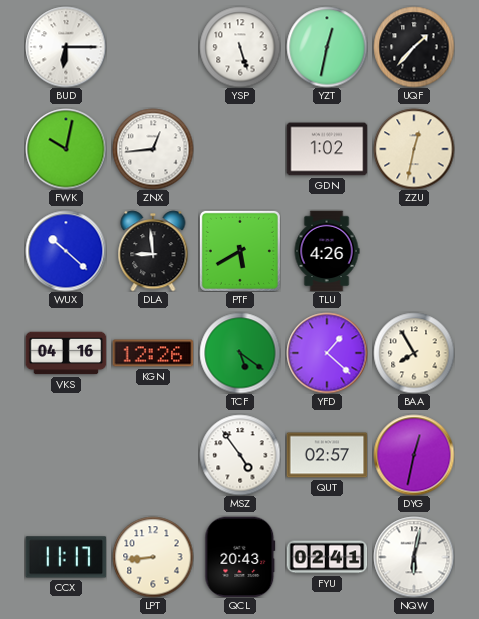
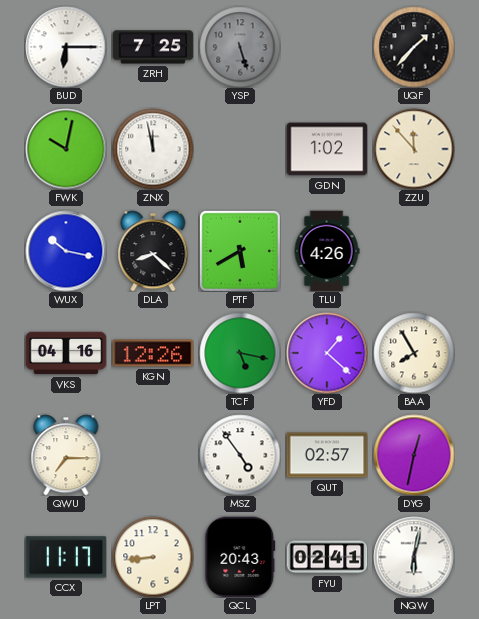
ZRH: none -> 7:25
YSP dial: white -> grey
YZT: 12:32 -> none
ZNX: 12:44 -> 11:58
ZZU: 12:32 -> 11:53
WUX: 10:22 -> 10:17
DLA: 8:59 -> 8:22
TCF: 5:21 -> 5:17
QWU: none -> 7:15
